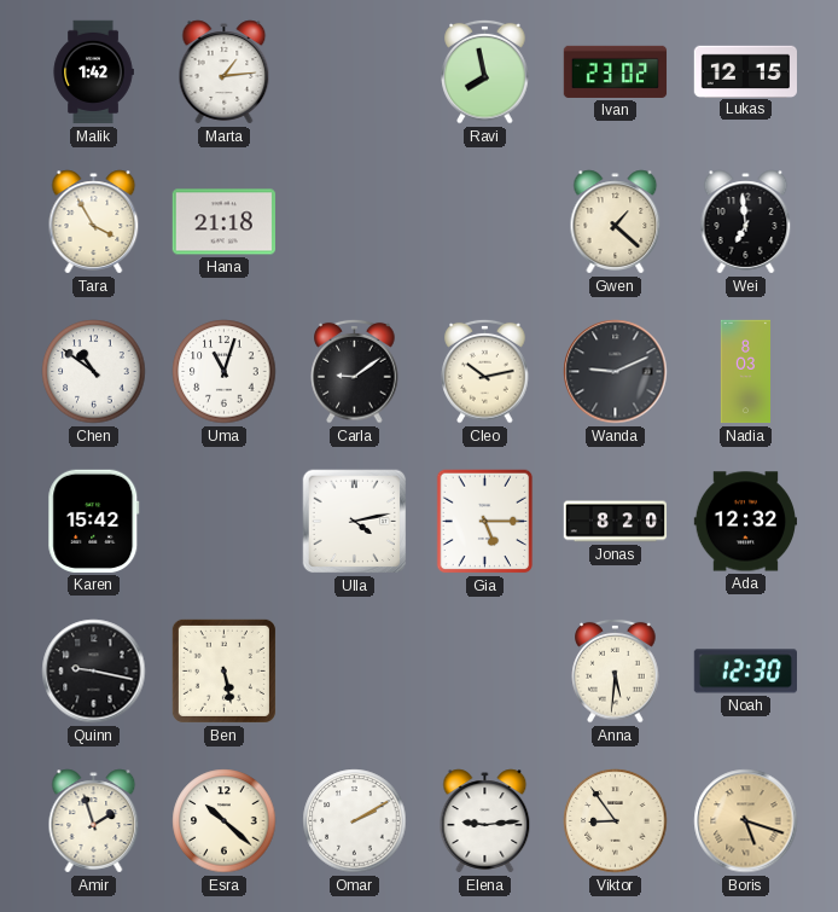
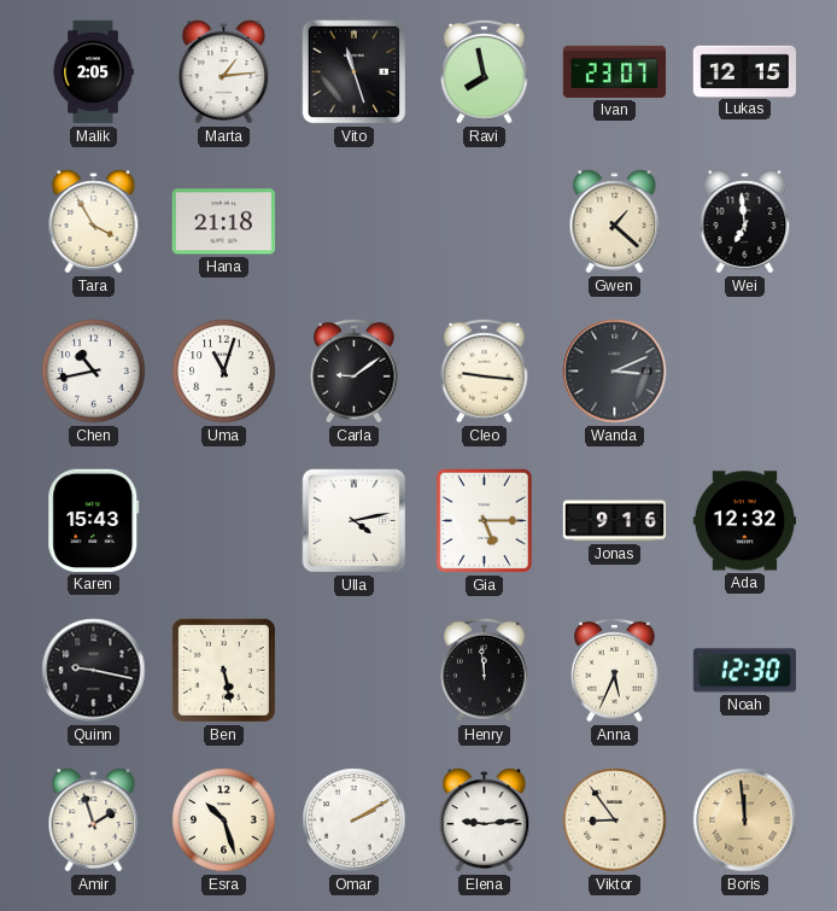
Malik: 1:42 -> 2:05
Vito: none -> 11:27
Ivan: 23:02 -> 23:07
Chen: 10:51 -> 10:43
Cleo: 10:13 -> 9:16
Wanda: 9:11 -> 3:11
Nadia: 8:03 -> none
Karen: 15:42 -> 15:43
Jonas: 8:20 -> 9:16
Henry: none -> 11:59
Anna: 5:31 -> 5:34
Esra: 10:22 -> 10:27
Boris: 5:18 -> 11:59
